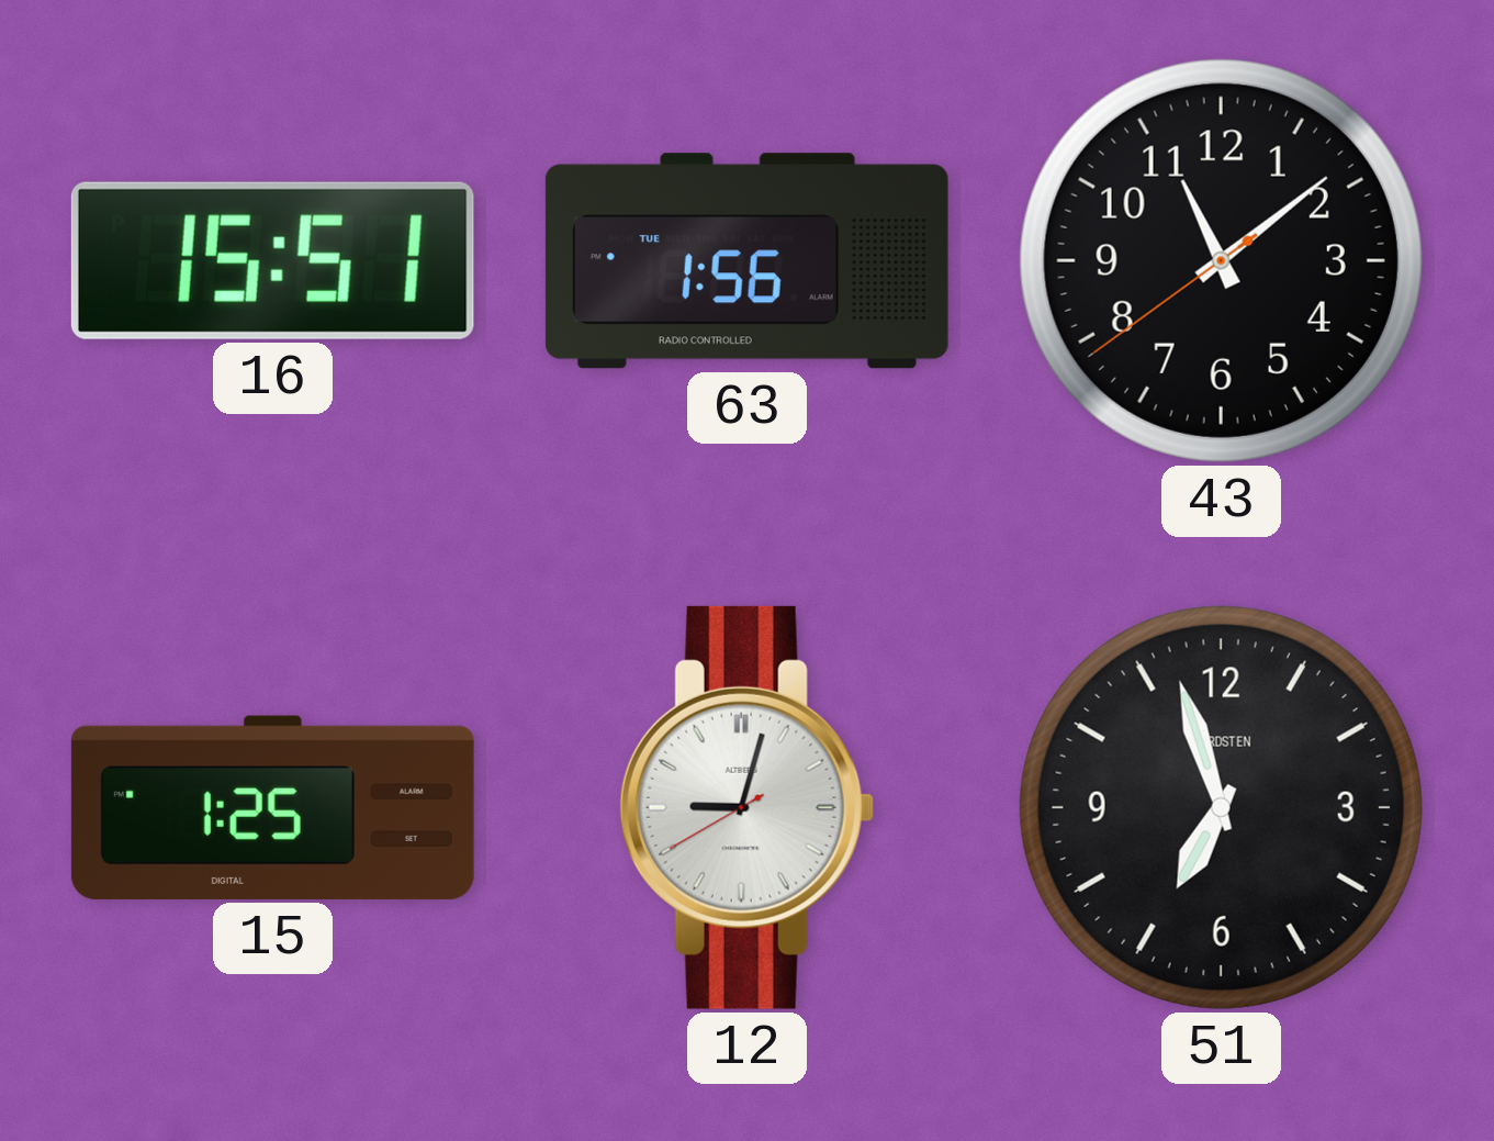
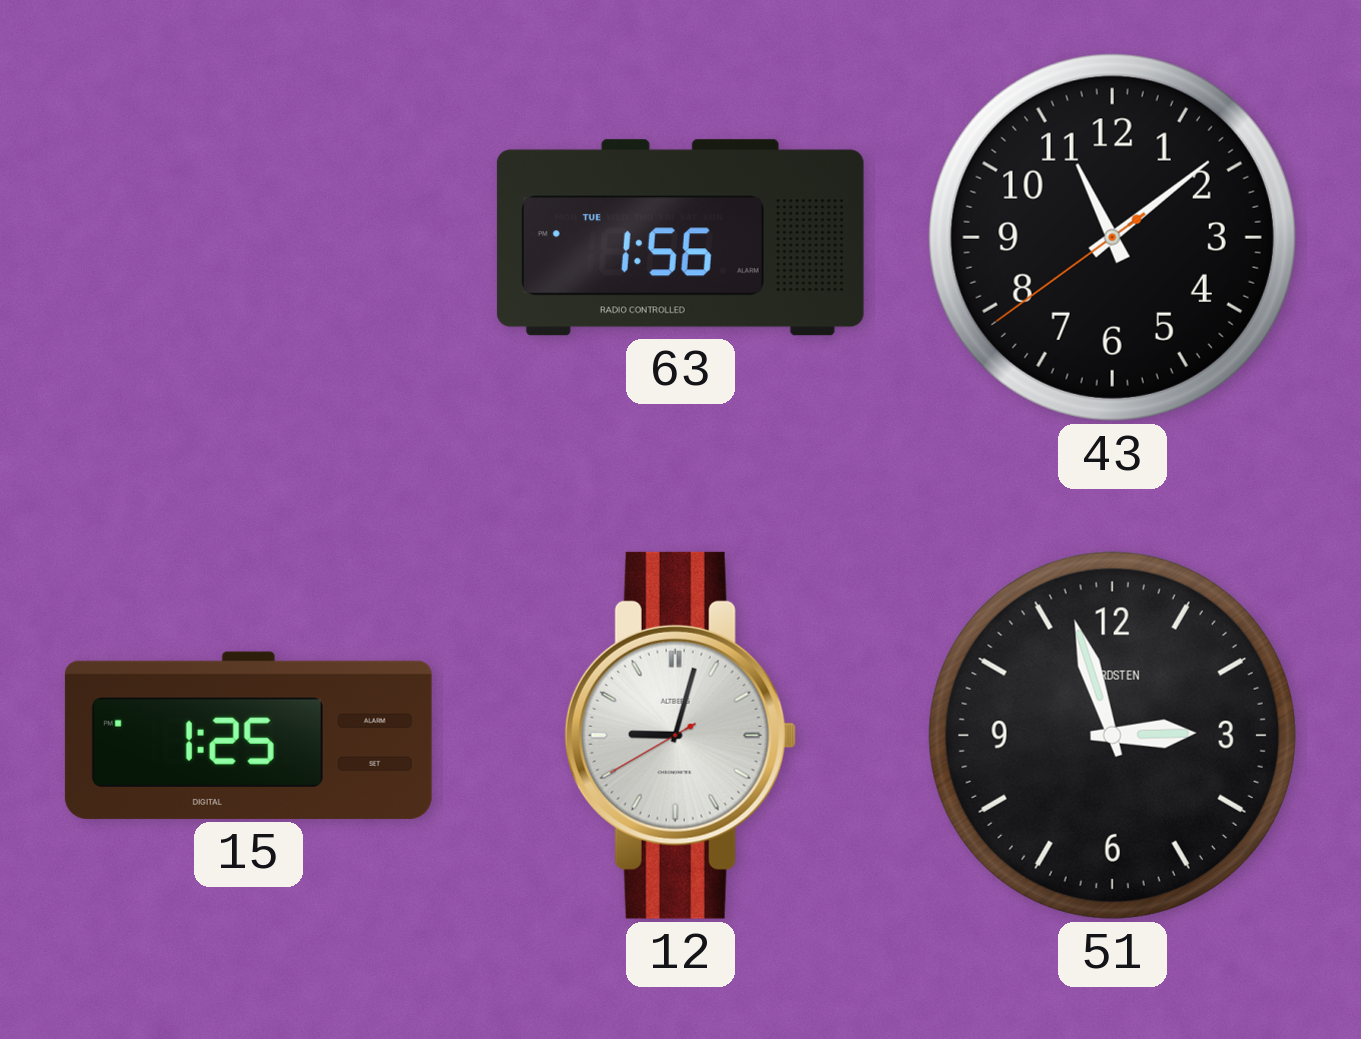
16: 15:51 -> none
51: 6:57 -> 2:57
